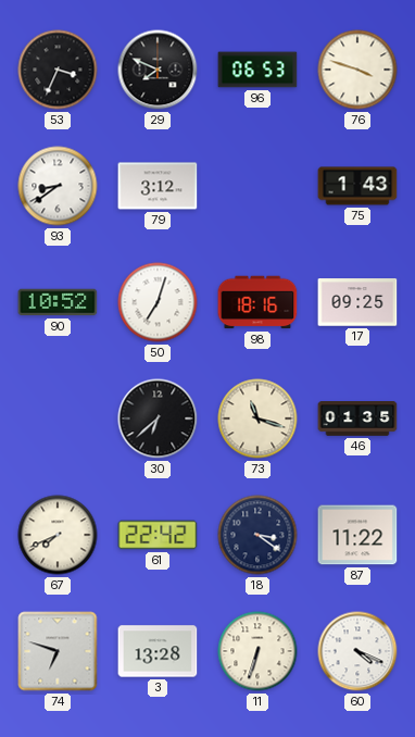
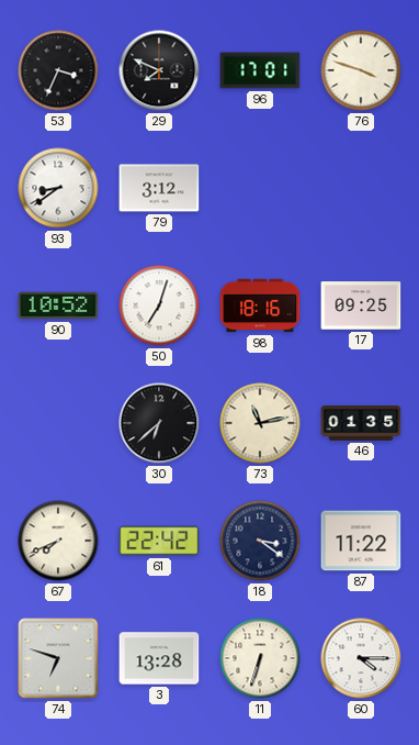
96: 06:53 -> 17:01
75: 1:43 -> none
73: 11:18 -> 11:13
60: 4:19 -> 4:15
